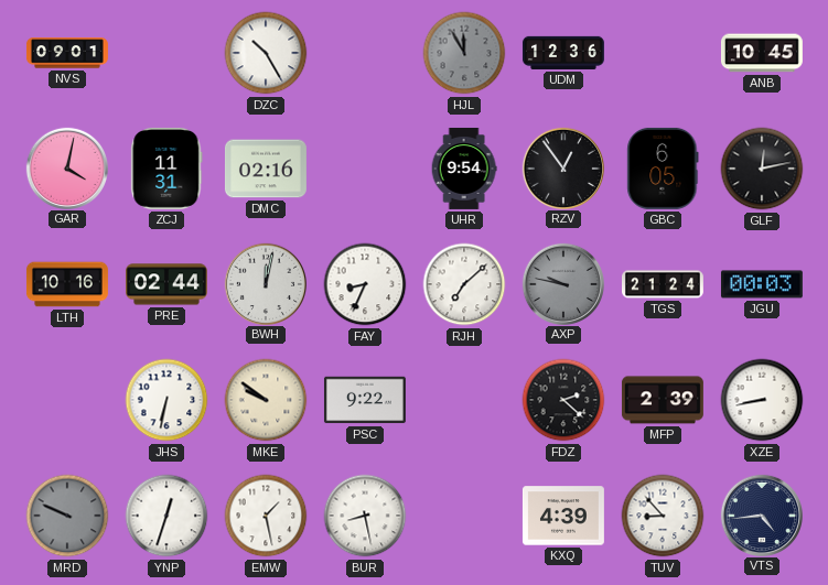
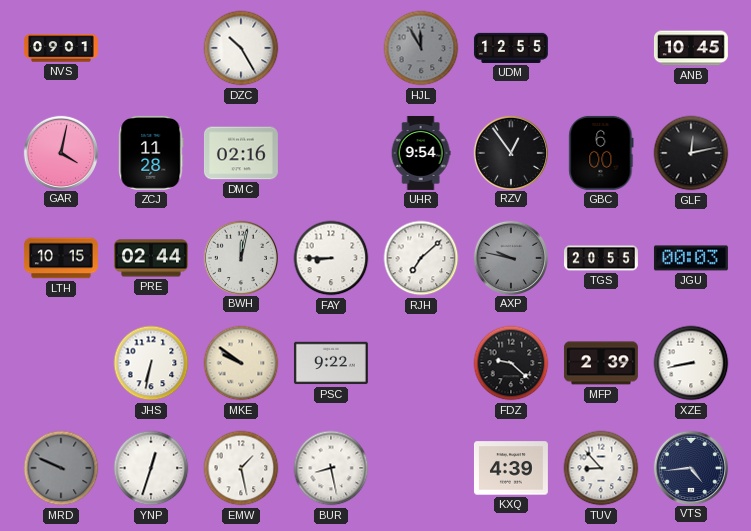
UDM: 12:36 -> 12:55
ZCJ: 11:31 -> 11:28
GBC: 6:05 -> 6:00
LTH: 10:16 -> 10:15
FAY: 8:34 -> 8:45
TGS: 21:24 -> 20:55
FDZ: 2:22 -> 9:22
